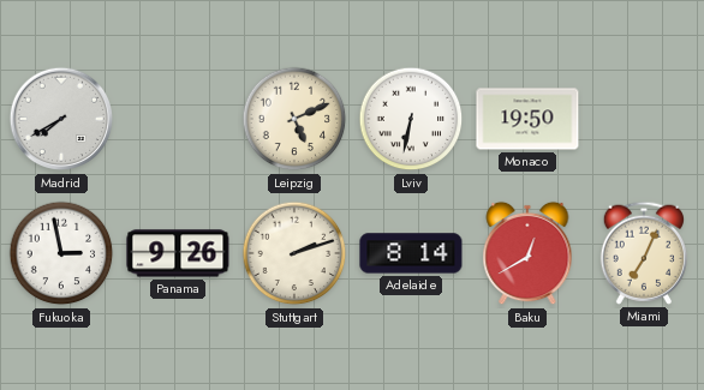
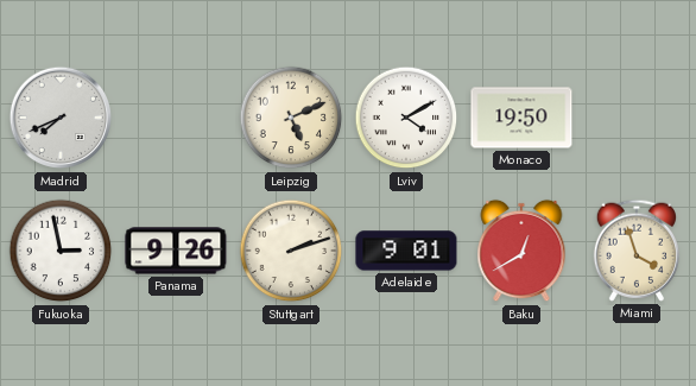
Madrid: 7:40 -> 7:41
Lviv: 6:32 -> 4:10
Adelaide: 8:14 -> 9:01
Miami: 7:04 -> 3:57
